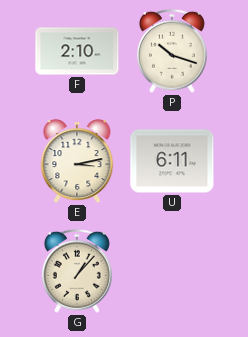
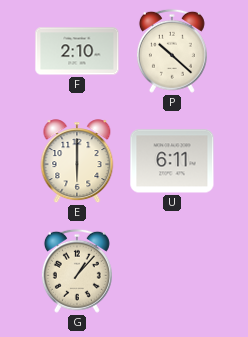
P: 10:18 -> 10:22
E: 3:13 -> 6:00
